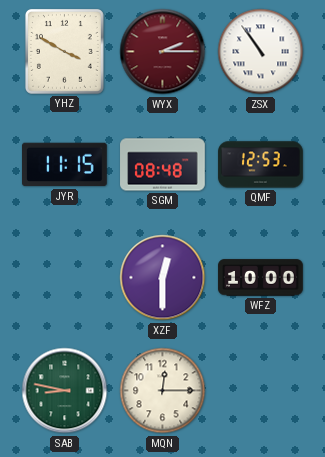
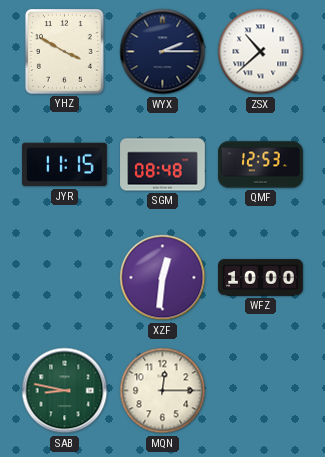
WYX dial: burgundy -> navy
ZSX: 10:54 -> 10:38
XZF: 12:30 -> 12:31
